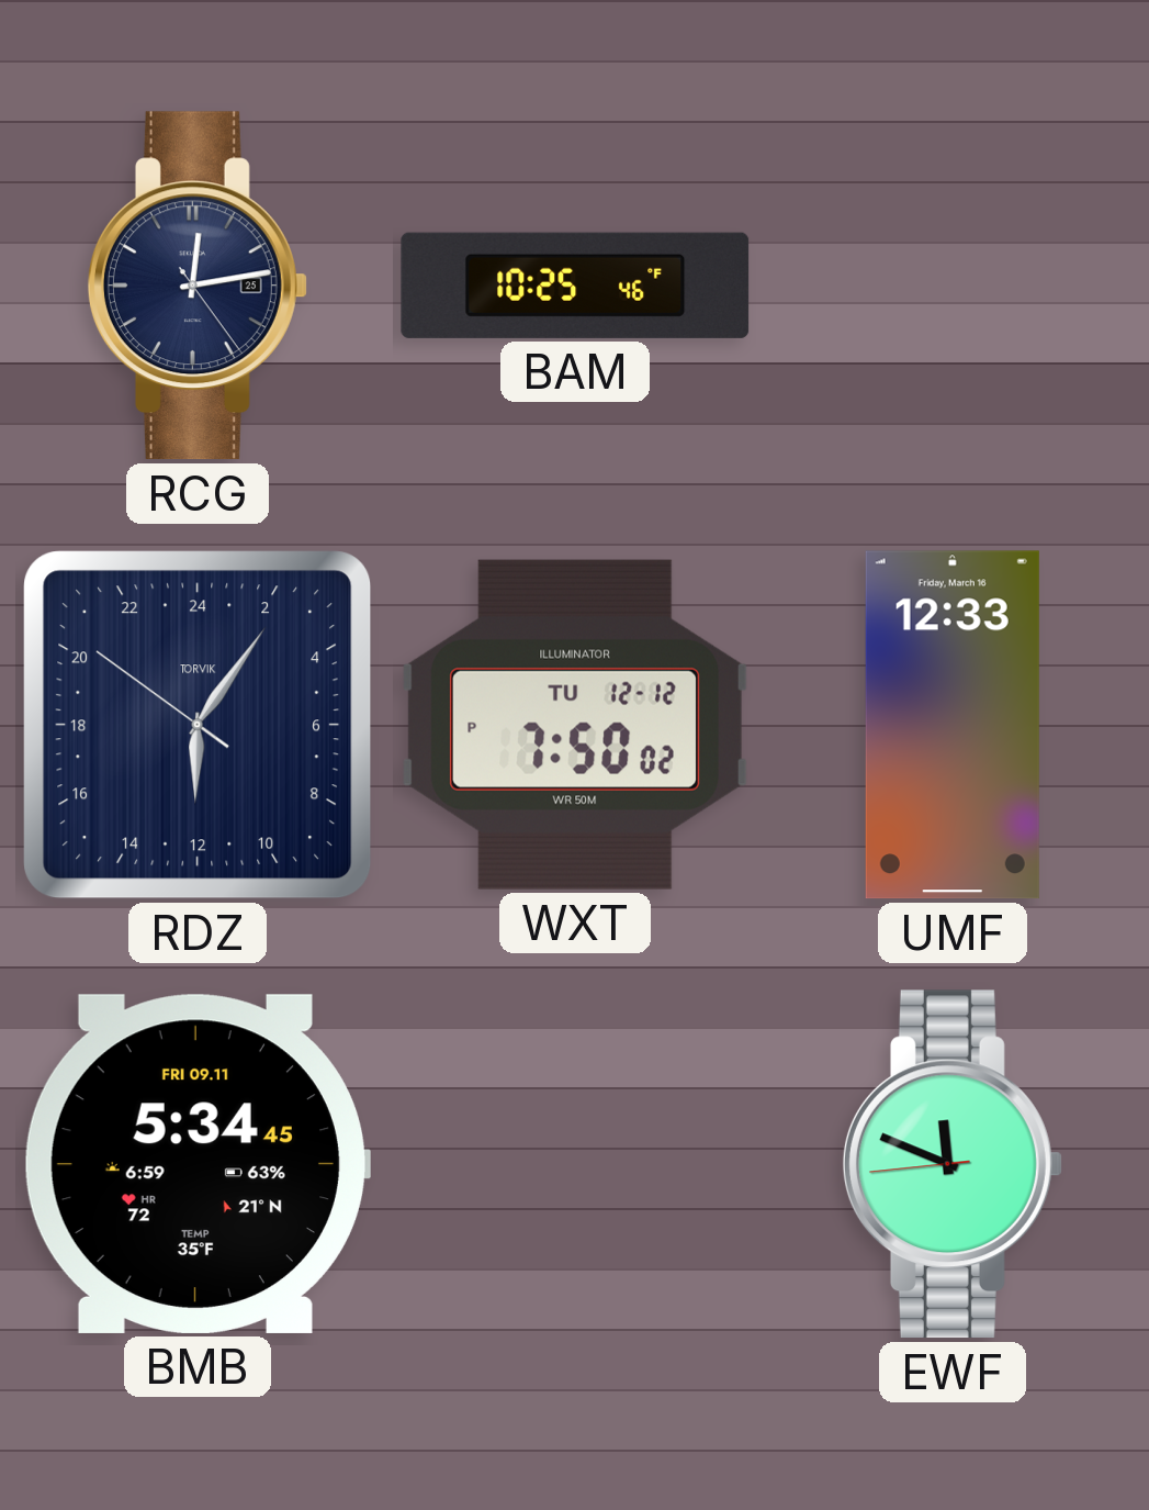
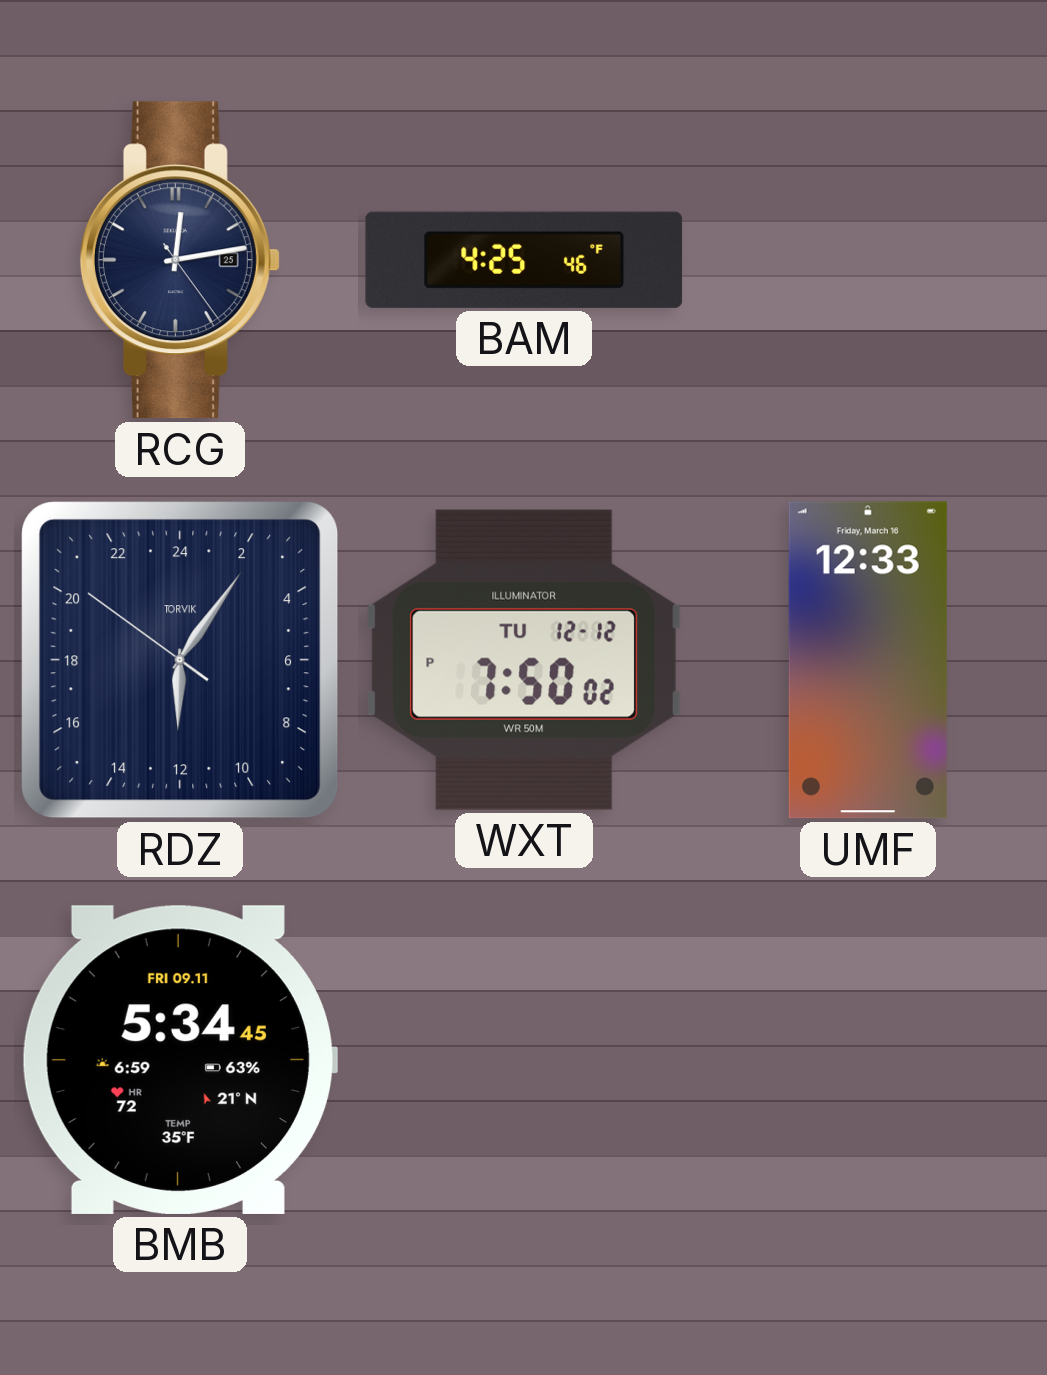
BAM: 10:25 -> 4:25
EWF: 11:48 -> none
